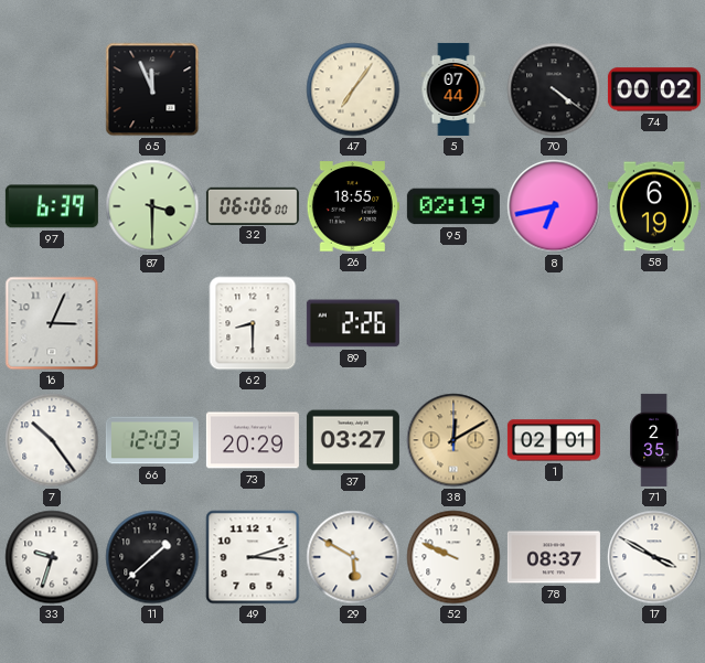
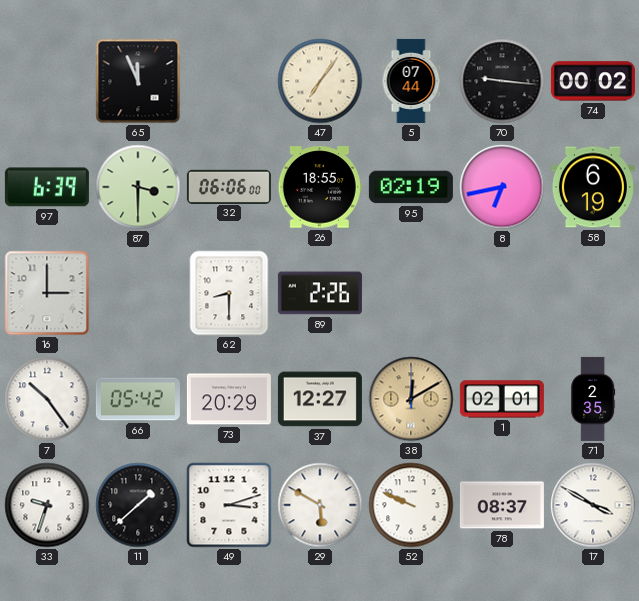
70: 4:21 -> 9:16
16: 3:04 -> 3:00
66: 12:03 -> 05:42
37: 03:27 -> 12:27
